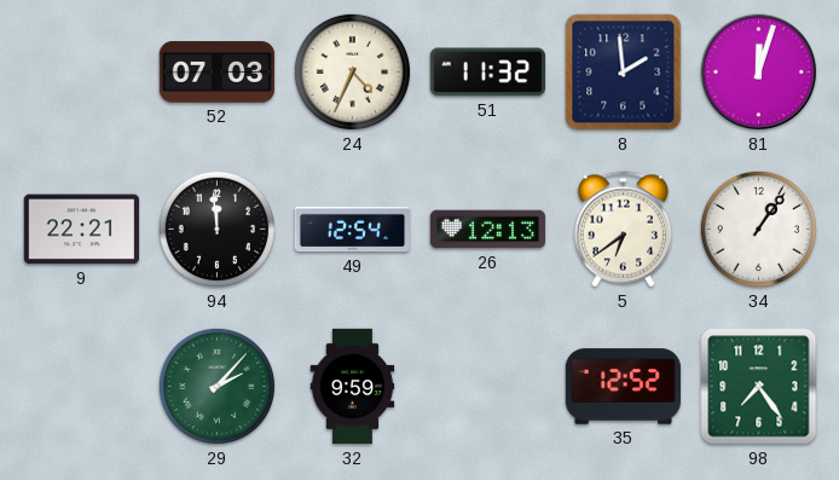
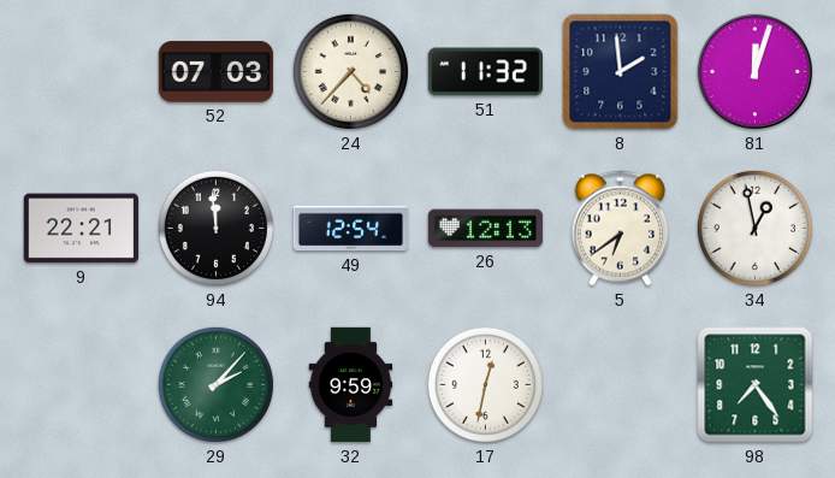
24: 4:34 -> 4:37
34: 1:06 -> 12:58
17: none -> 12:32
35: 12:52 -> none
